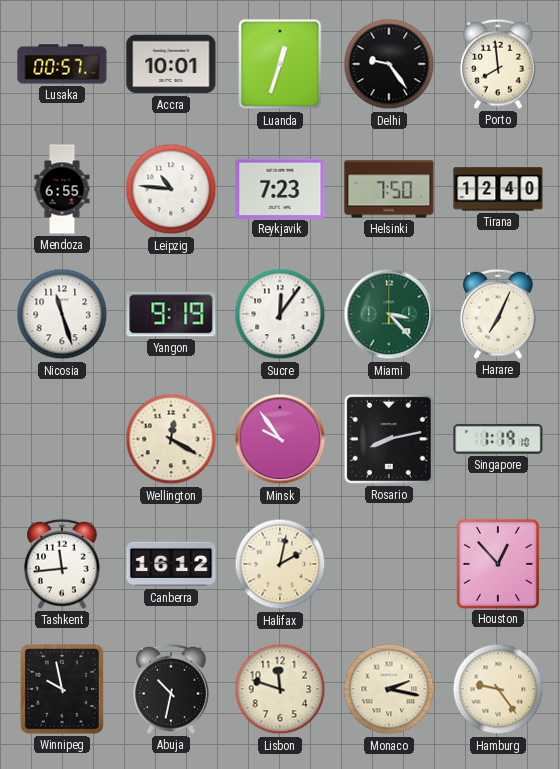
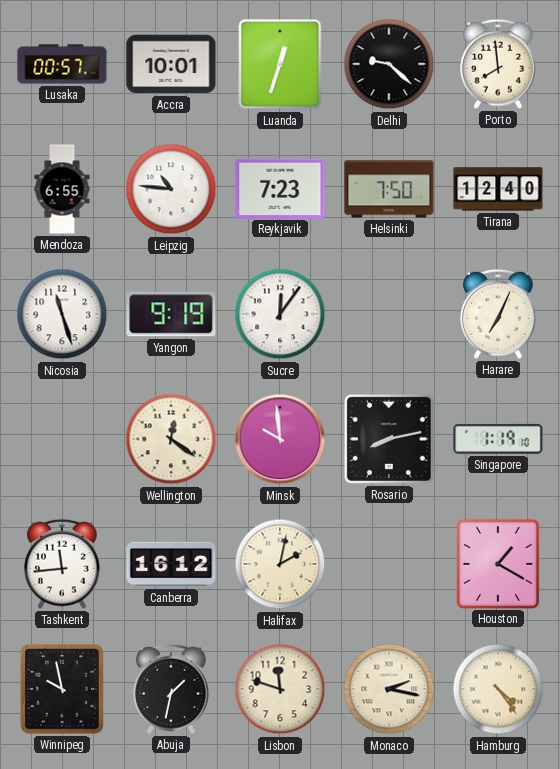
Delhi: 9:24 -> 9:22
Miami: 3:23 -> none
Wellington: 12:20 -> 12:21
Minsk: 9:54 -> 9:59
Houston: 12:53 -> 1:20
Abuja: 10:32 -> 1:32
Hamburg: 9:24 -> 4:24
